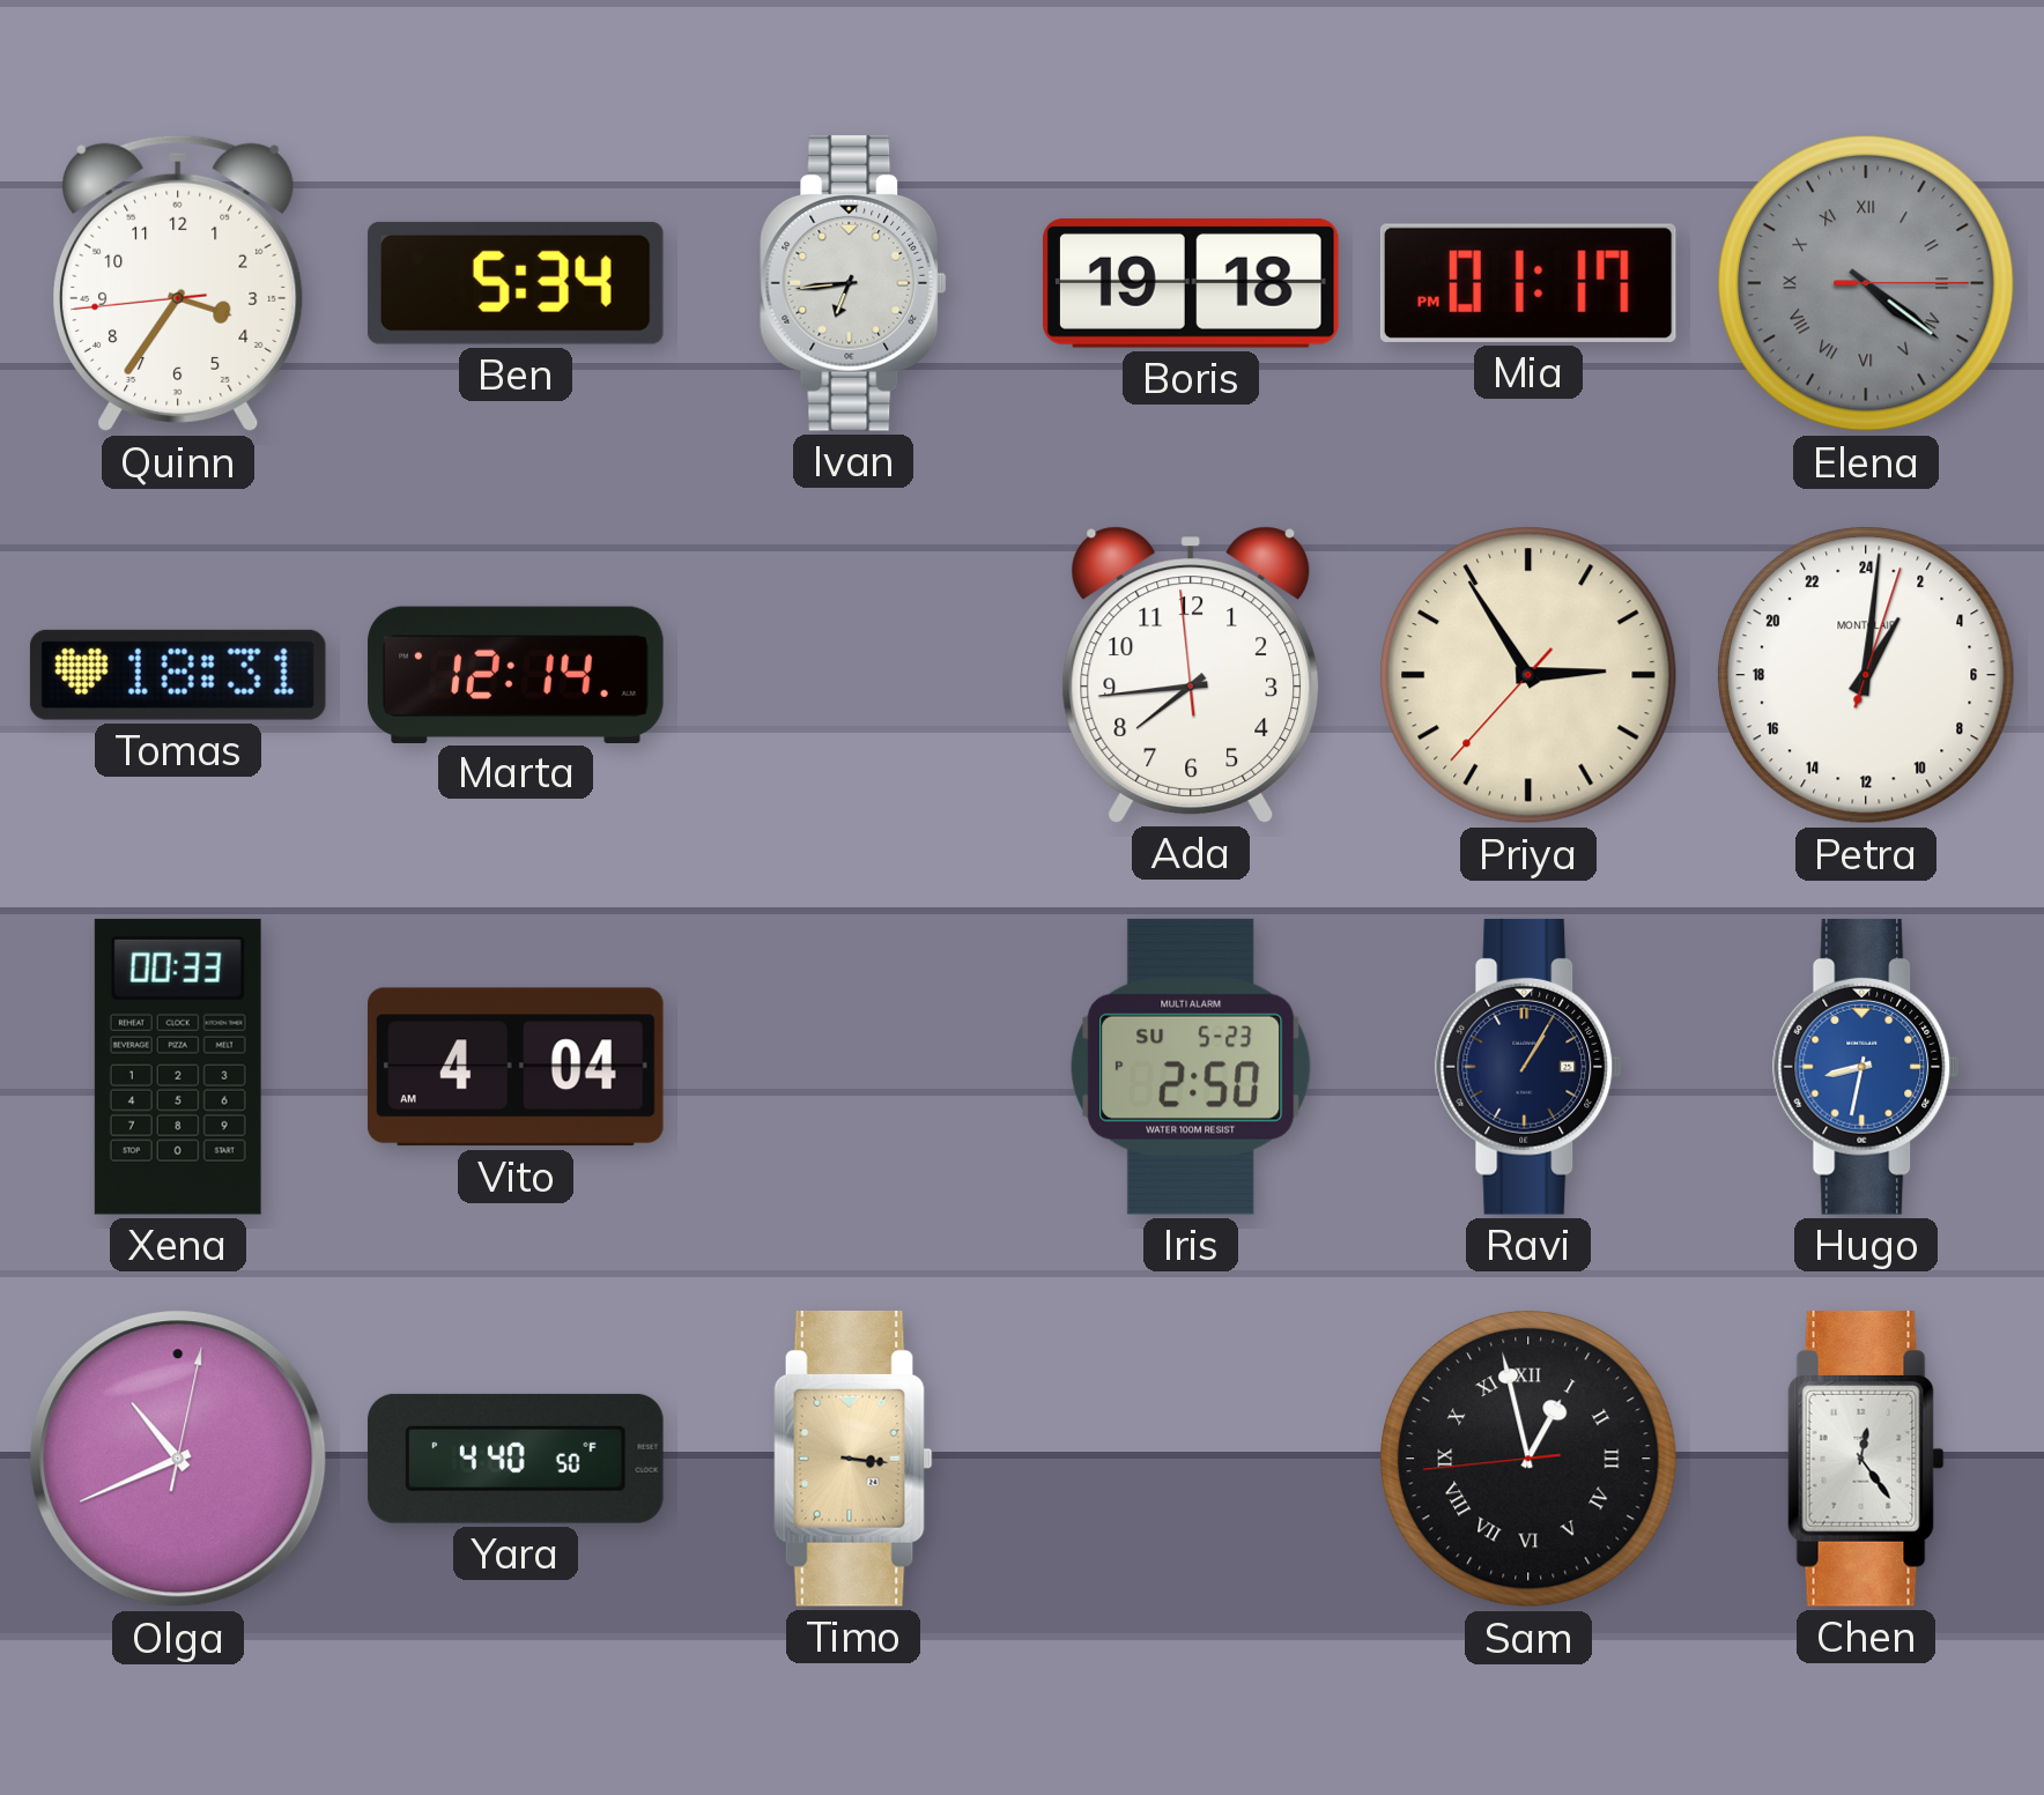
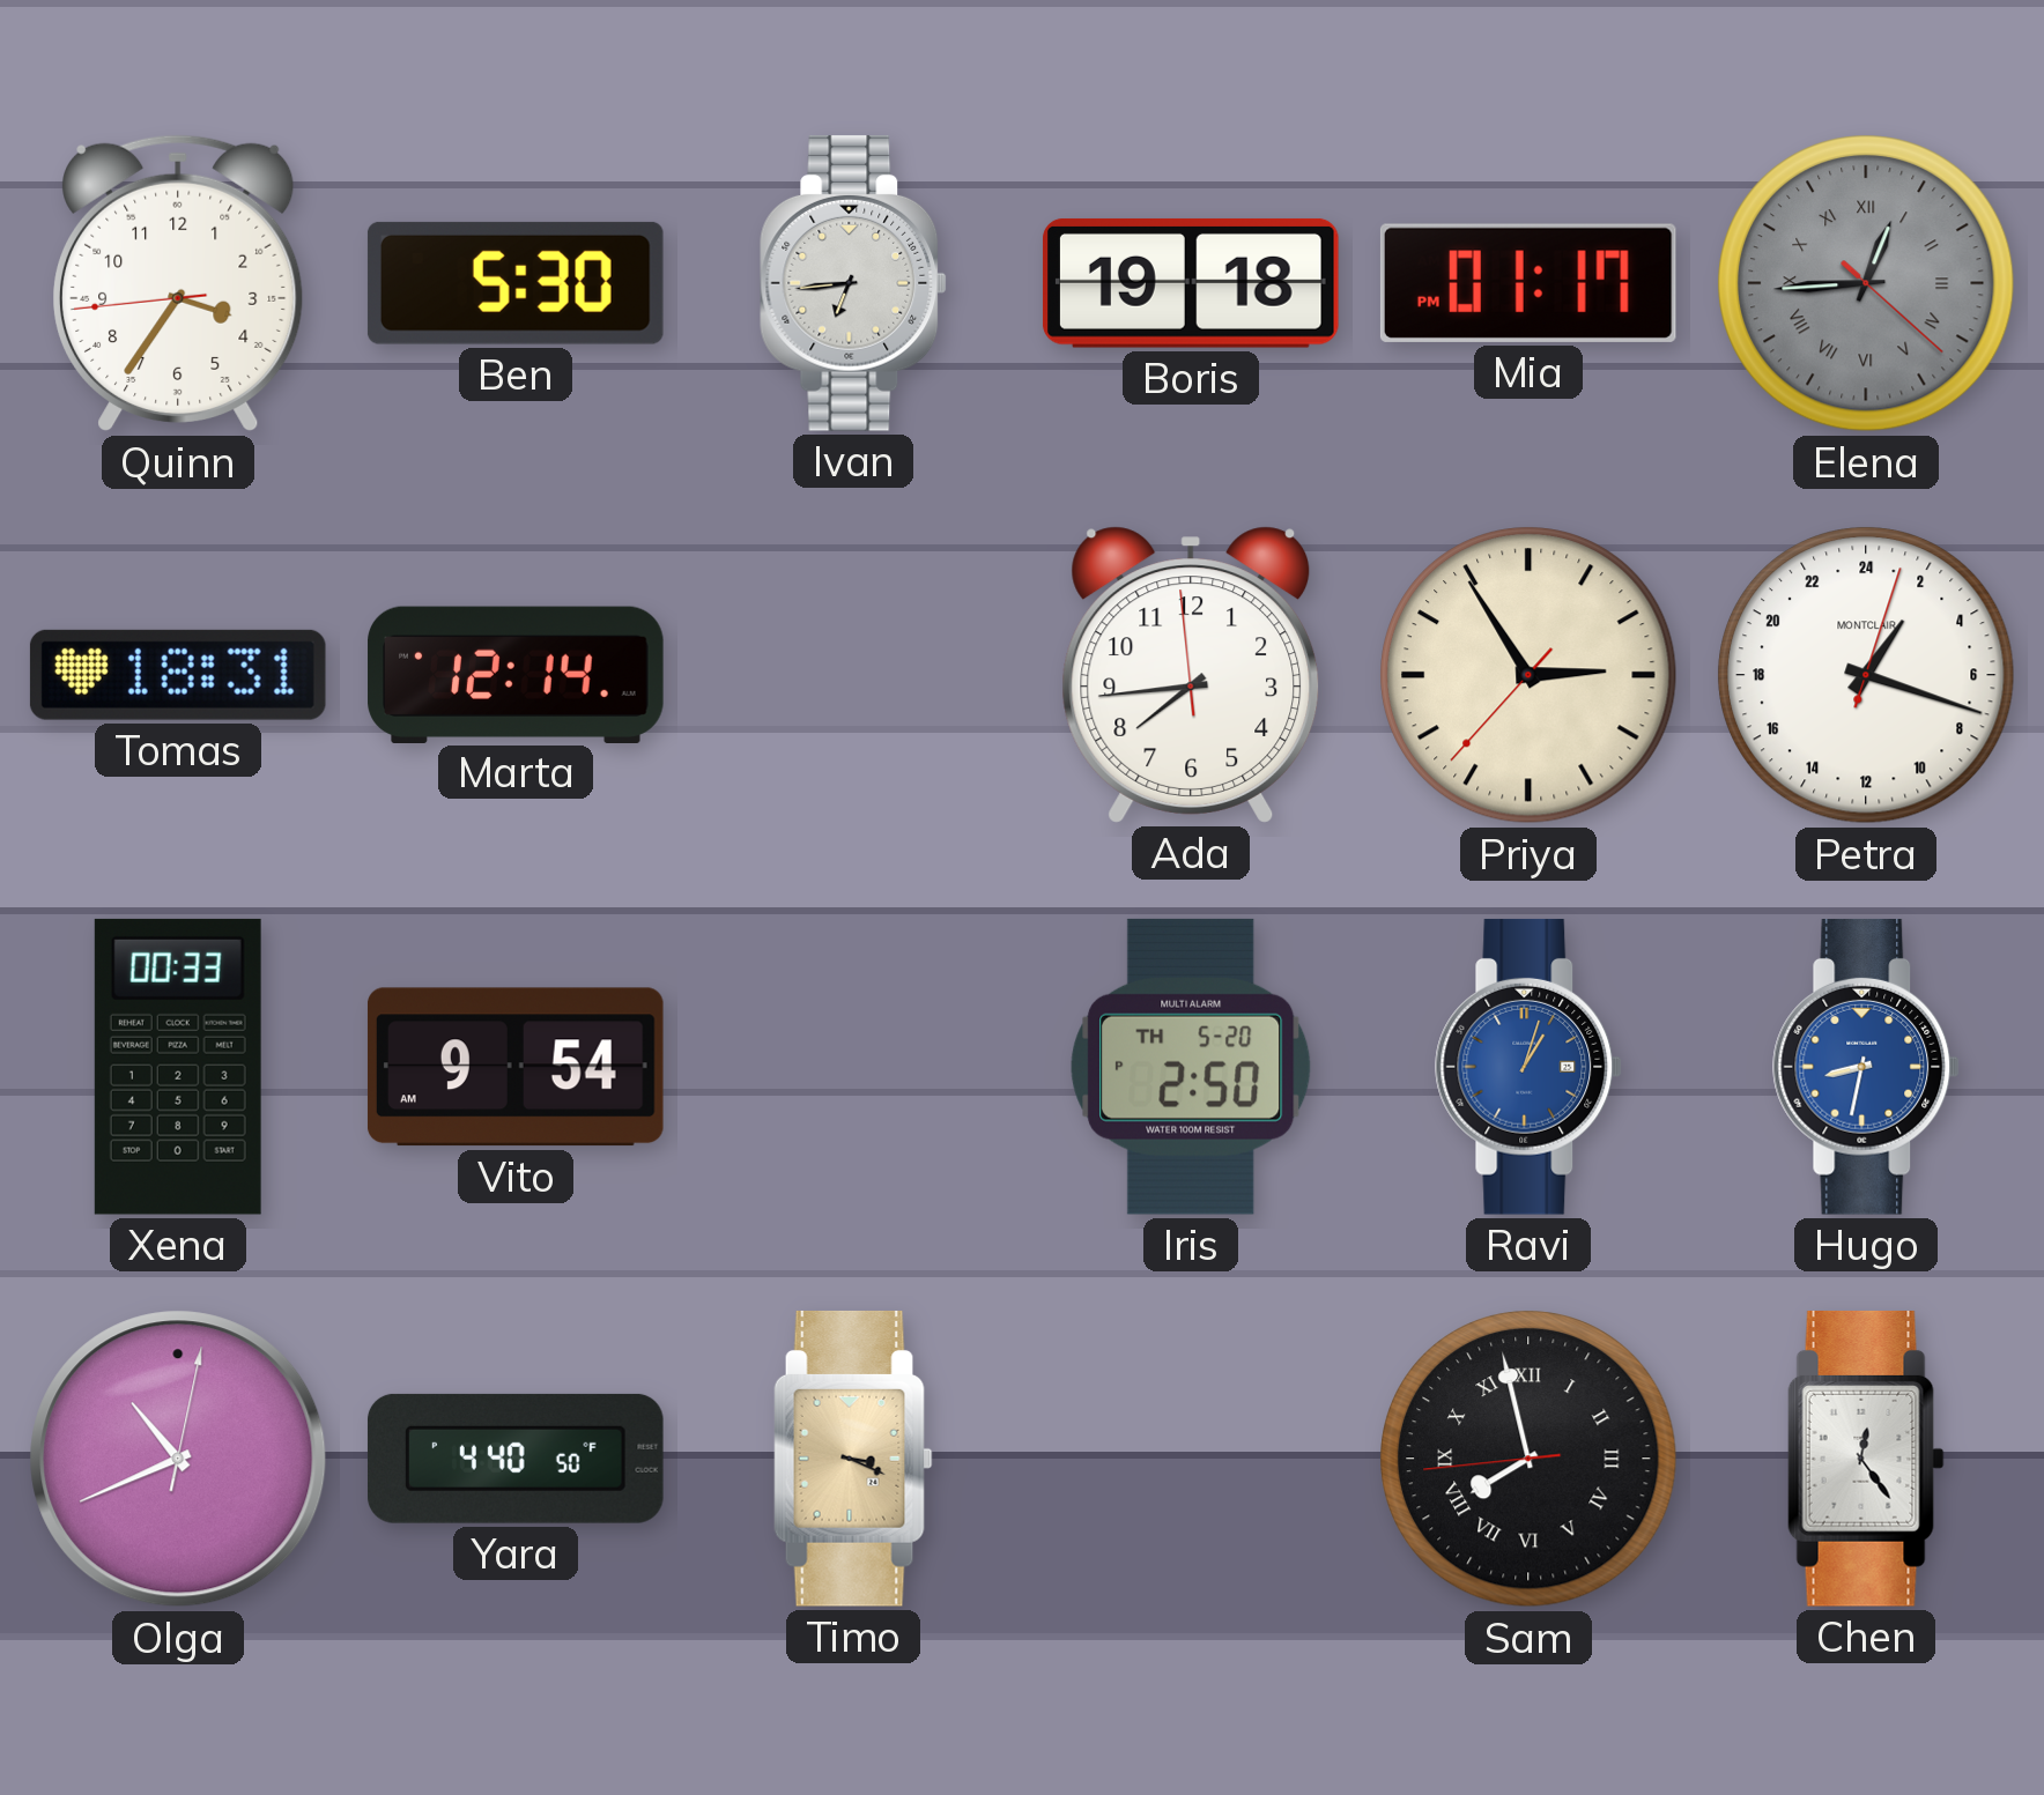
Ben: 5:34 -> 5:30
Elena: 4:21 -> 12:44
Petra: 2:01 -> 2:18
Vito: 4:04 -> 9:54
Iris date: SU 5-23 -> TH 5-20
Ravi: 1:05 -> 1:03
Ravi dial: navy -> blue
Timo: 3:16 -> 3:19
Sam: 12:57 -> 7:57
